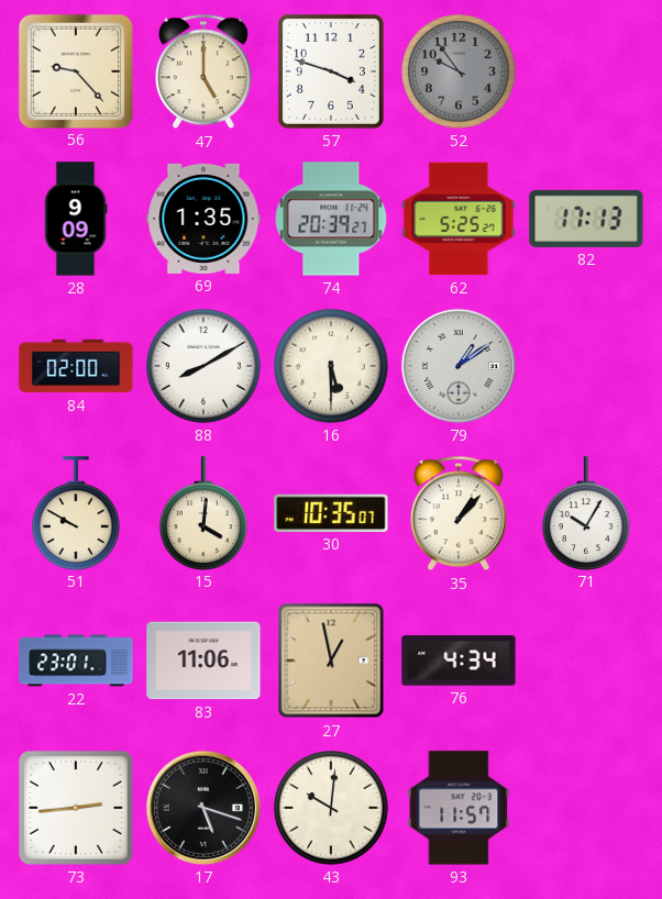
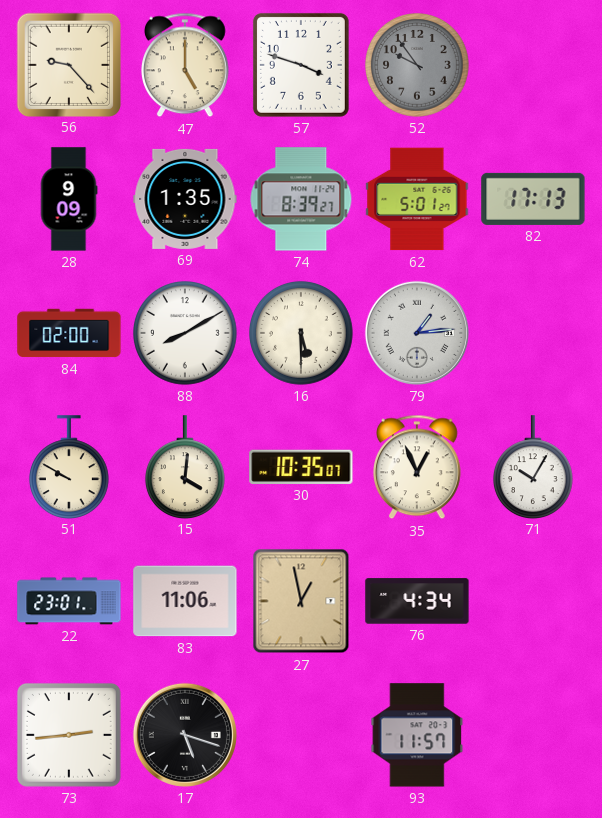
74: 20:39 -> 8:39
62: 5:25 -> 5:01
79: 1:09 -> 1:14
35: 1:07 -> 12:56
43: 10:01 -> none
